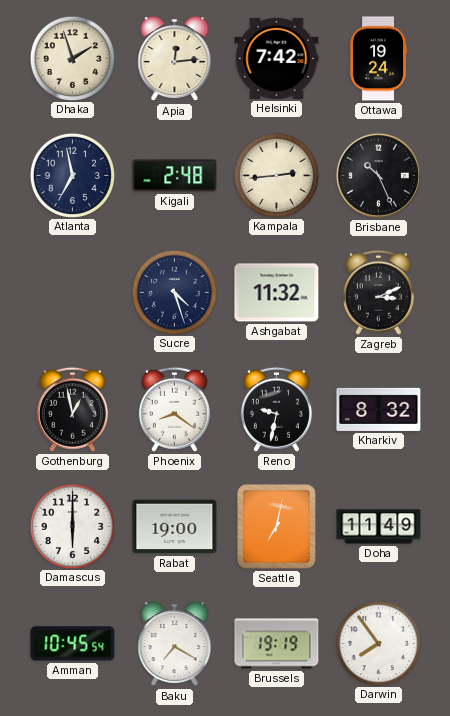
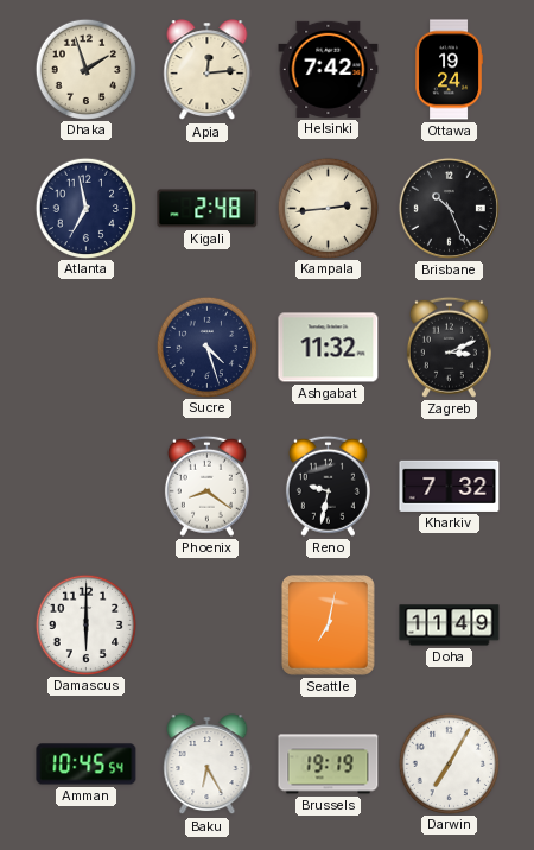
Gothenburg: 12:58 -> none
Kharkiv: 8:32 -> 7:32
Rabat: 19:00 -> none
Baku: 7:20 -> 6:25
Darwin: 7:54 -> 7:05
